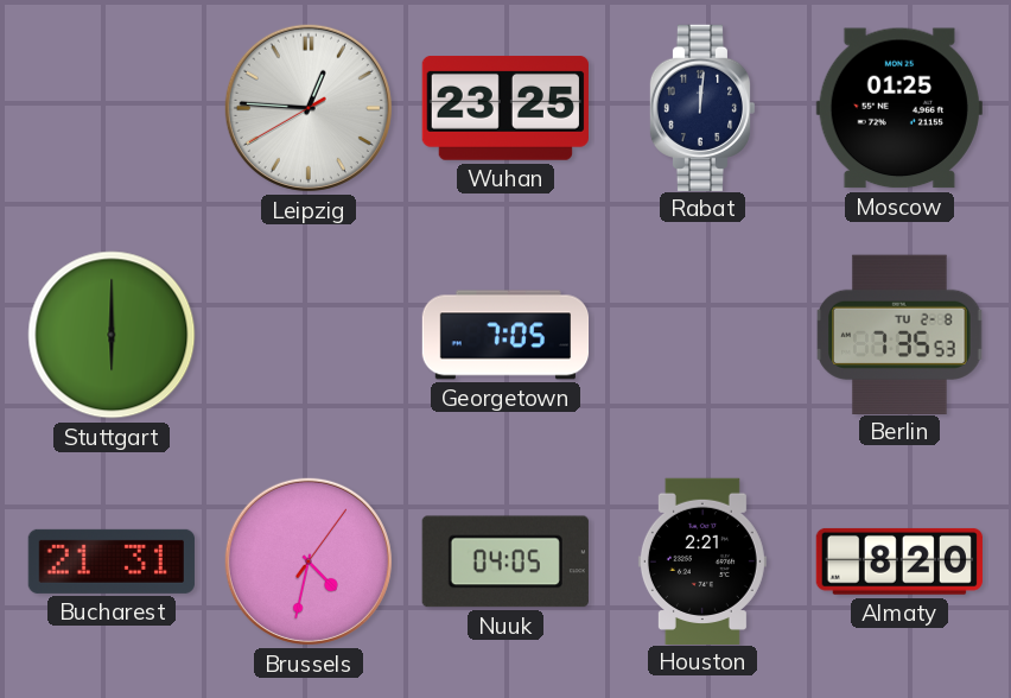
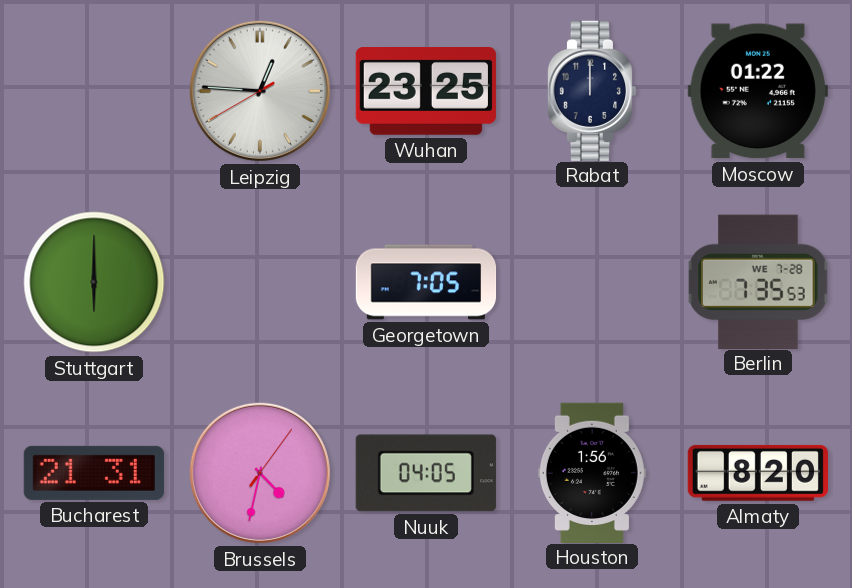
Rabat: 12:01 -> 12:00
Moscow: 01:25 -> 01:22
Berlin date: TU 2-8 -> WE 7-28
Houston: 2:21 -> 1:56
